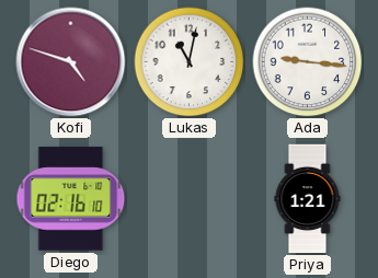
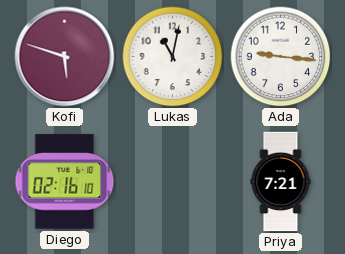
Kofi: 4:48 -> 5:48
Priya: 1:21 -> 7:21
